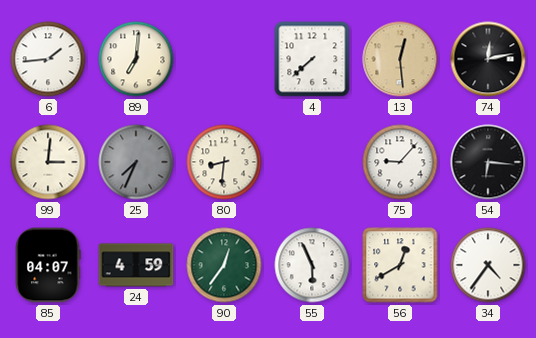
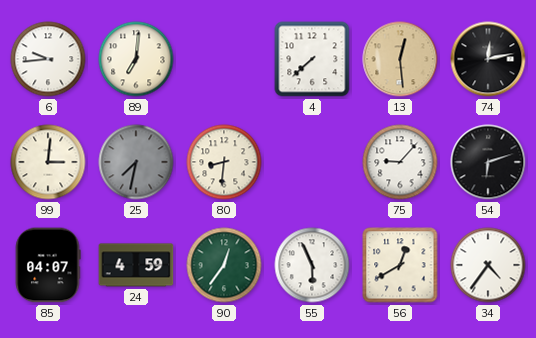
6: 1:44 -> 9:44
25: 7:34 -> 7:32
54: 6:16 -> 6:12
